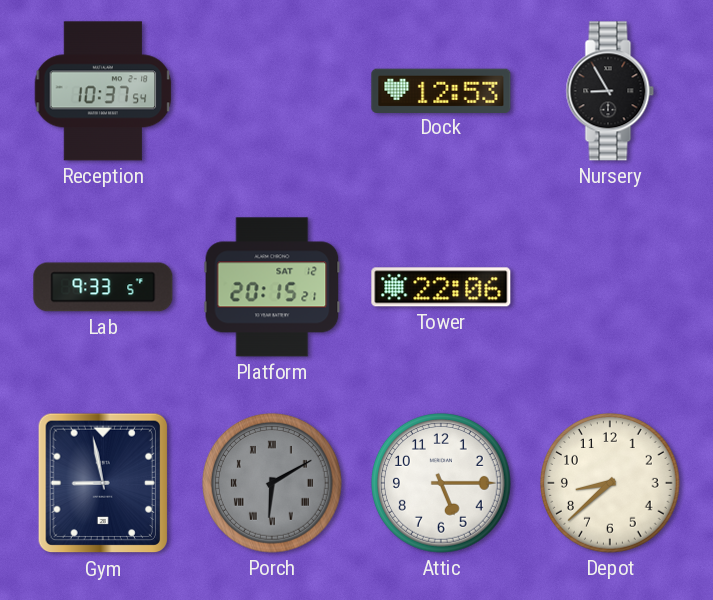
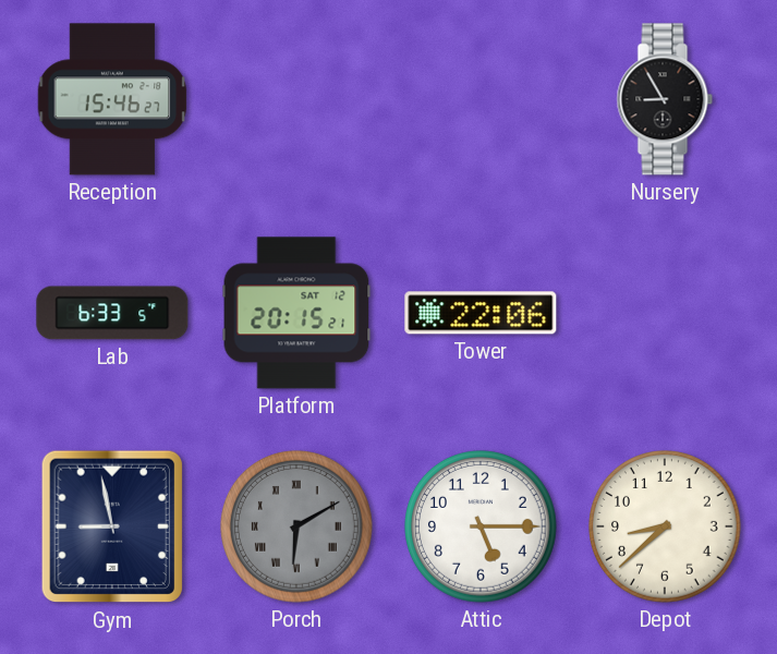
Reception: 10:37 -> 15:46
Dock: 12:53 -> none
Lab: 9:33 -> 6:33
